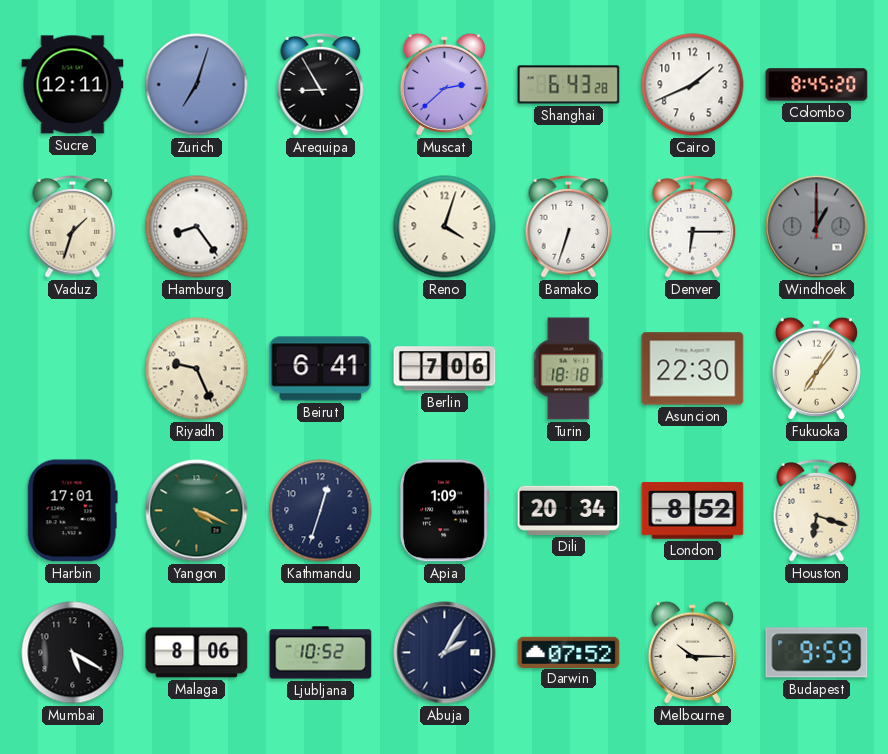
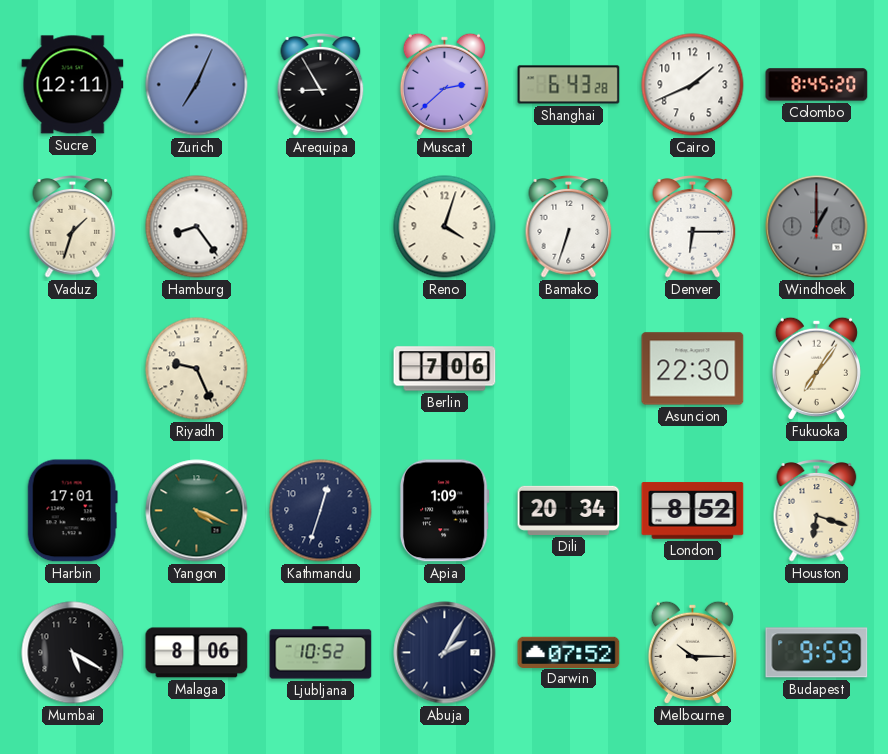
Zurich: 7:03 -> 7:04
Beirut: 6:41 -> none
Turin: 18:18 -> none
